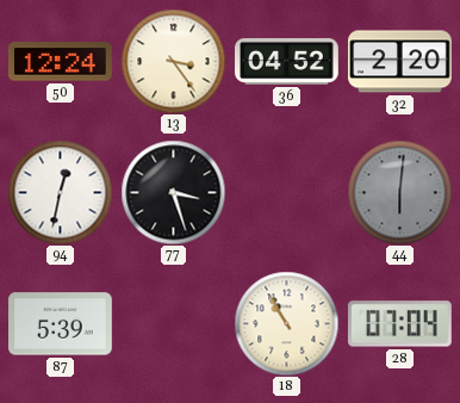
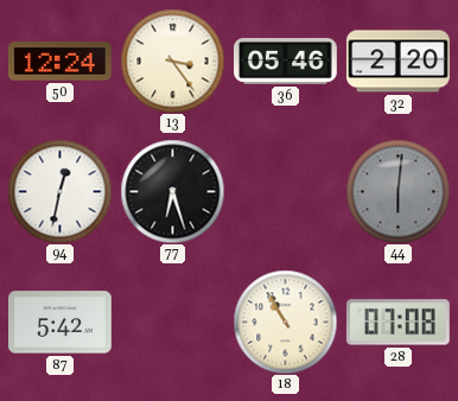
36: 04:52 -> 05:46
77: 3:27 -> 6:27
87: 5:39 -> 5:42
28: 07:04 -> 07:08
